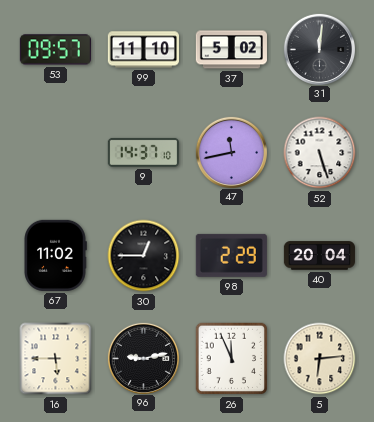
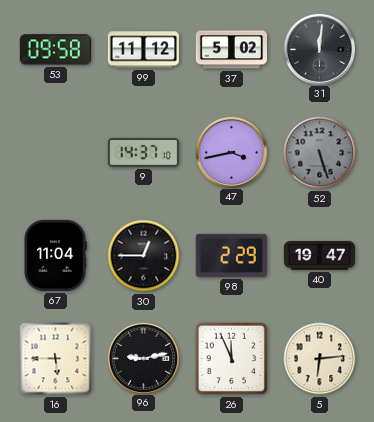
53: 09:57 -> 09:58
99: 11:10 -> 11:12
47: 11:43 -> 3:43
52 dial: white -> grey
67: 11:02 -> 11:04
40: 20:04 -> 19:47
